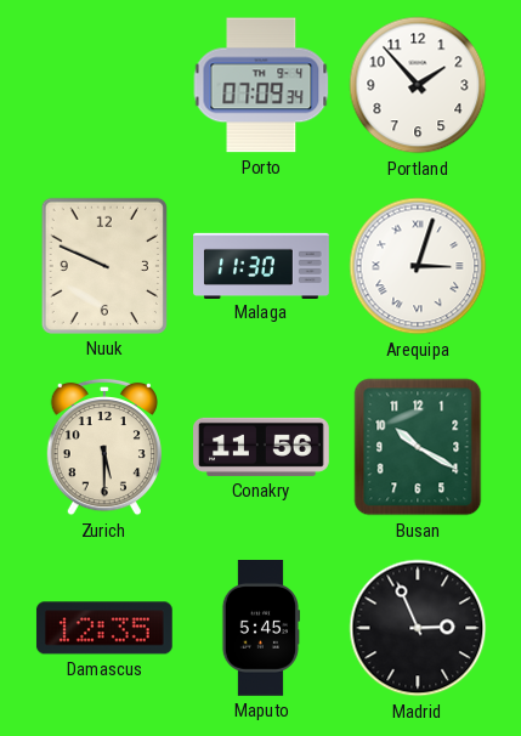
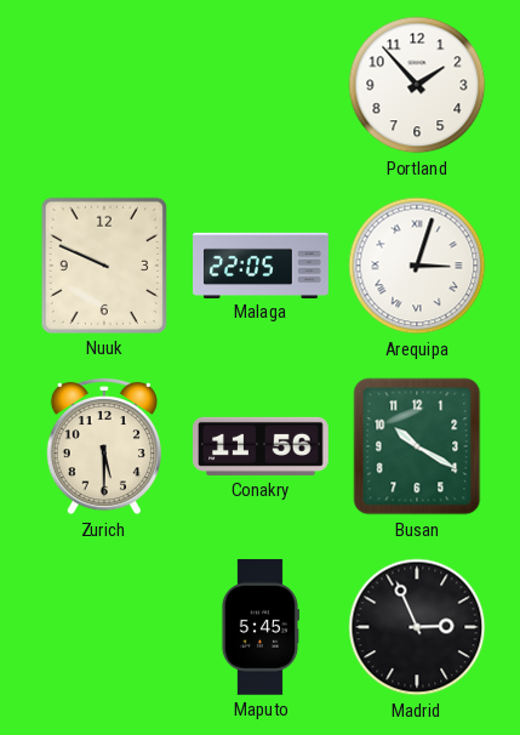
Porto: 07:09 -> none
Malaga: 11:30 -> 22:05
Damascus: 12:35 -> none
